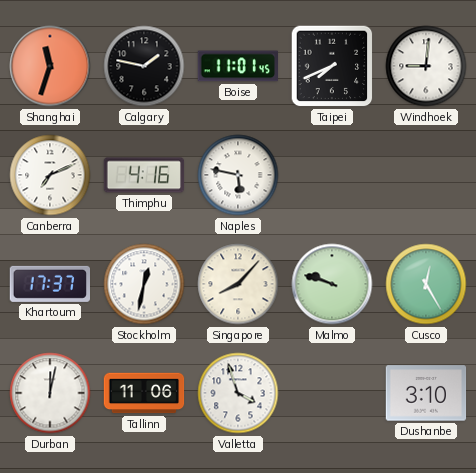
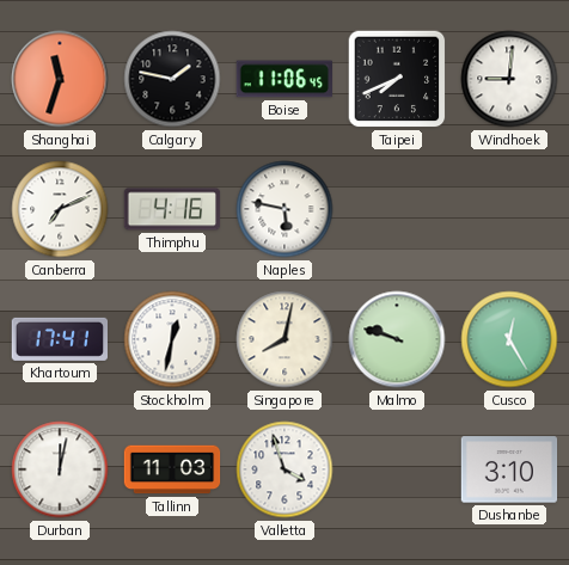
Boise: 11:01 -> 11:06
Khartoum: 17:37 -> 17:41
Singapore: 8:07 -> 8:02
Tallinn: 11:06 -> 11:03
